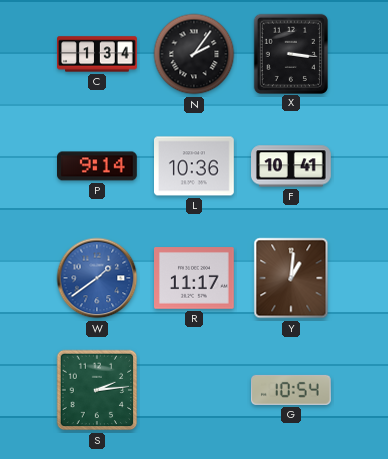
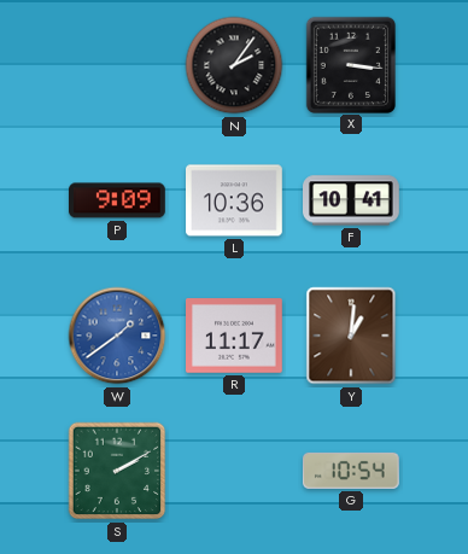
C: 1:34 -> none
P: 9:14 -> 9:09
S: 2:14 -> 2:10
